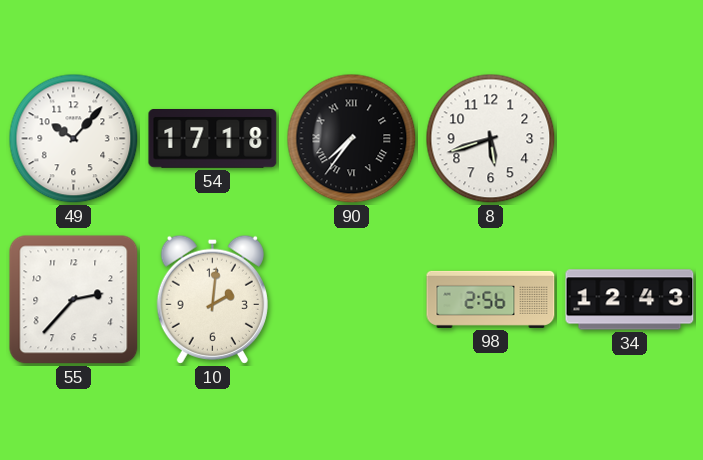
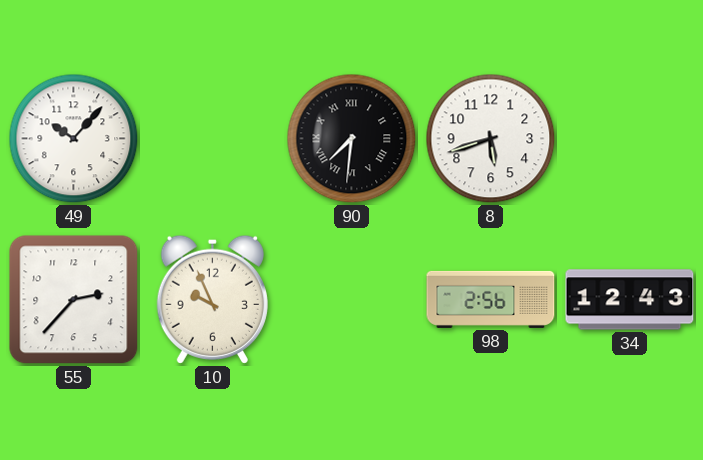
54: 17:18 -> none
90: 7:36 -> 7:31
10: 2:01 -> 9:56
